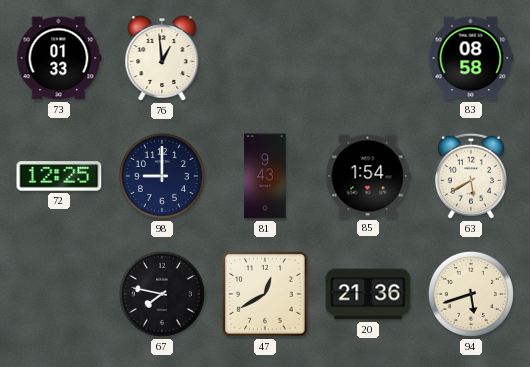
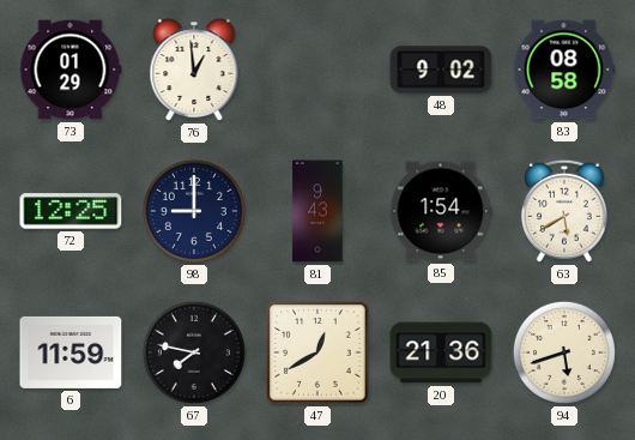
73: 01:33 -> 01:29
48: none -> 9:02
6: none -> 11:59
